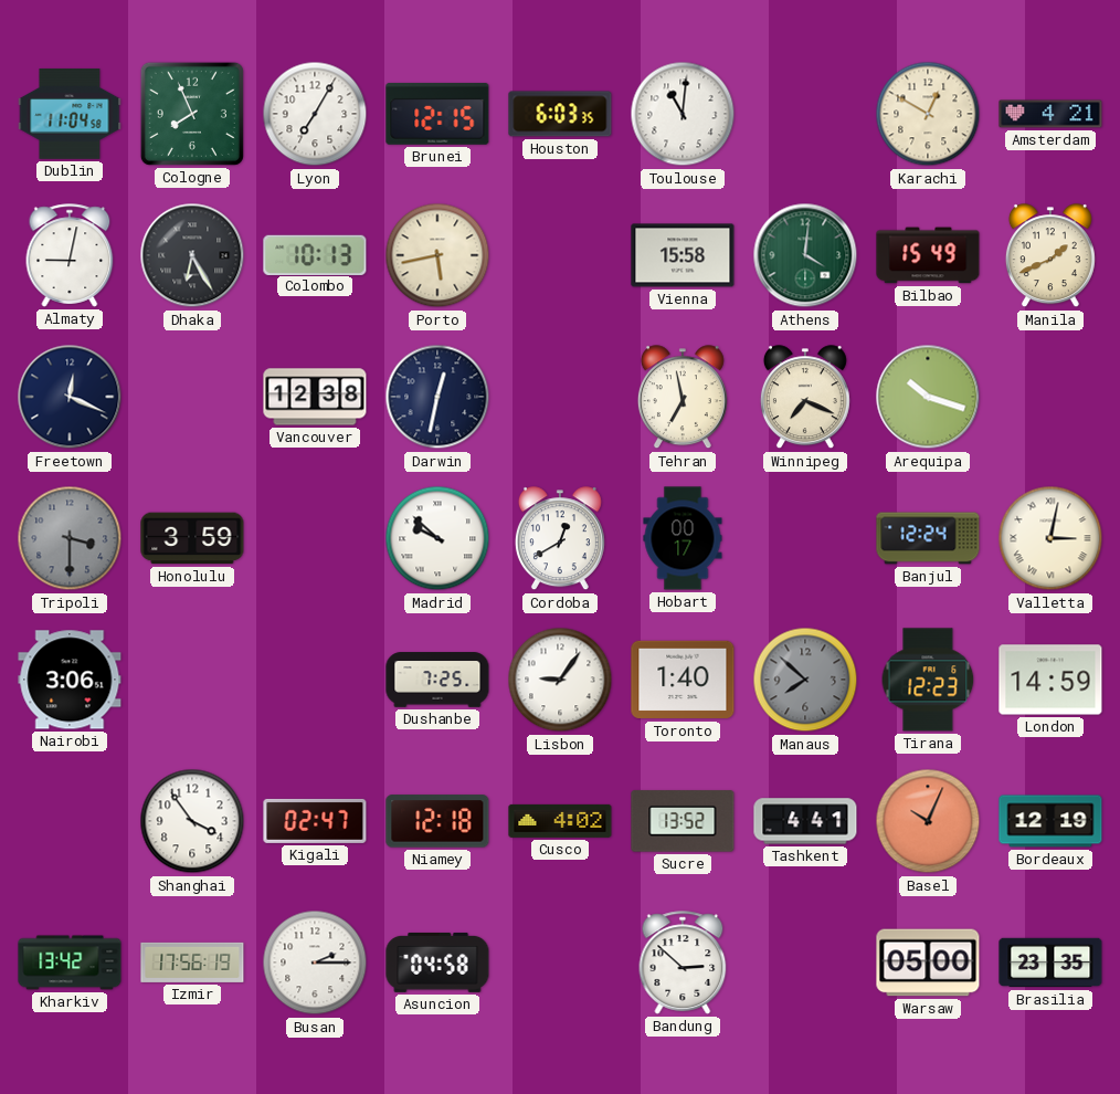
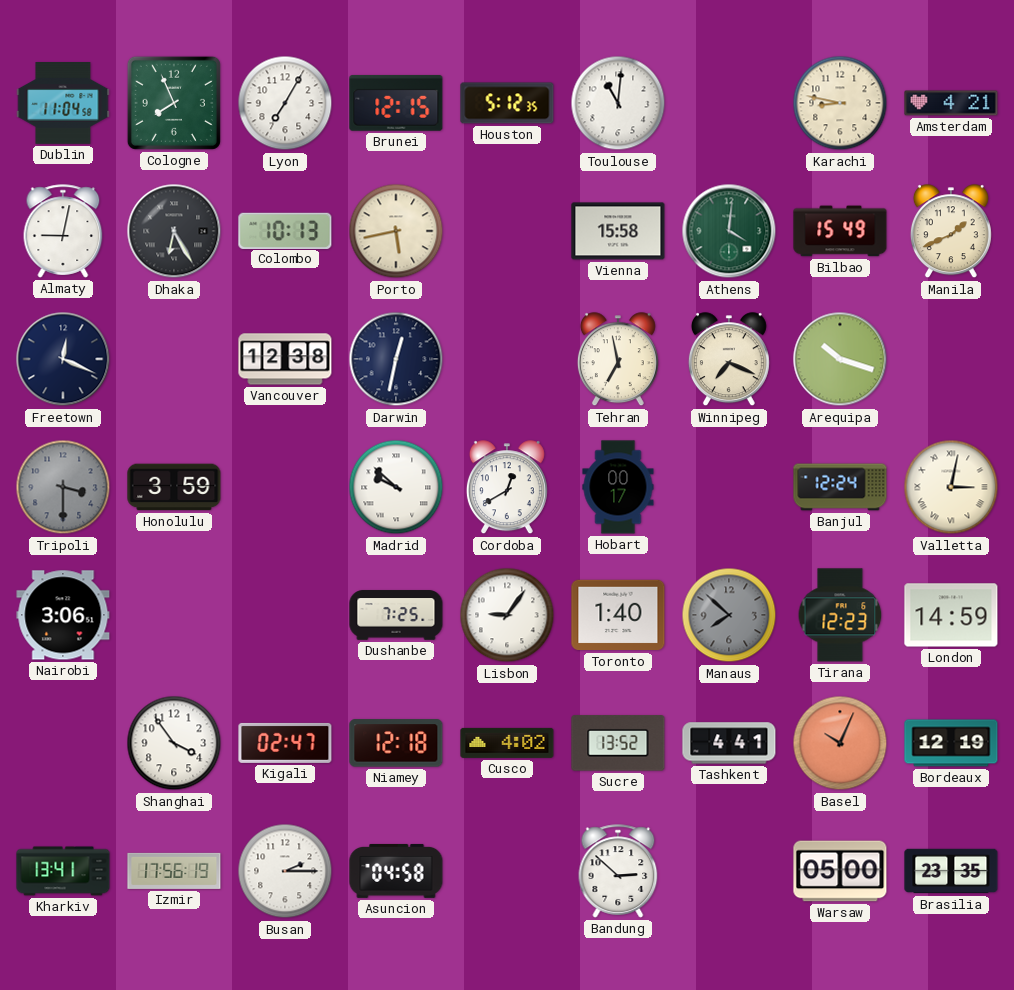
Houston: 6:03 -> 5:12
Karachi: 12:50 -> 8:47
Kharkiv: 13:42 -> 13:41
